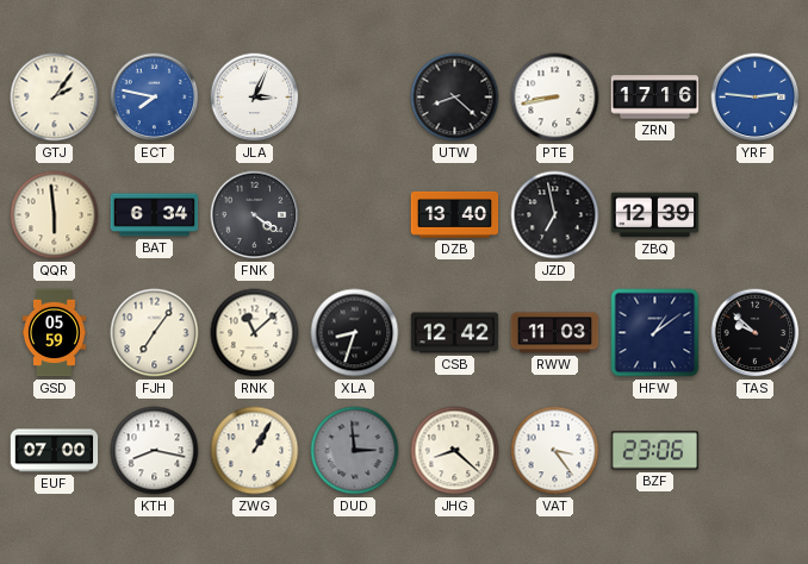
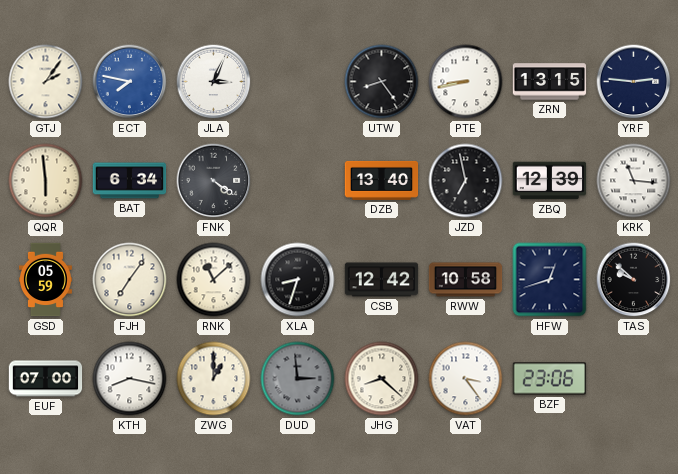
UTW: 8:22 -> 8:24
ZRN: 17:16 -> 13:15
YRF dial: blue -> navy
KRK: none -> 11:16
RWW: 11:03 -> 10:58
HFW: 1:09 -> 12:42
ZWG: 1:05 -> 1:00
